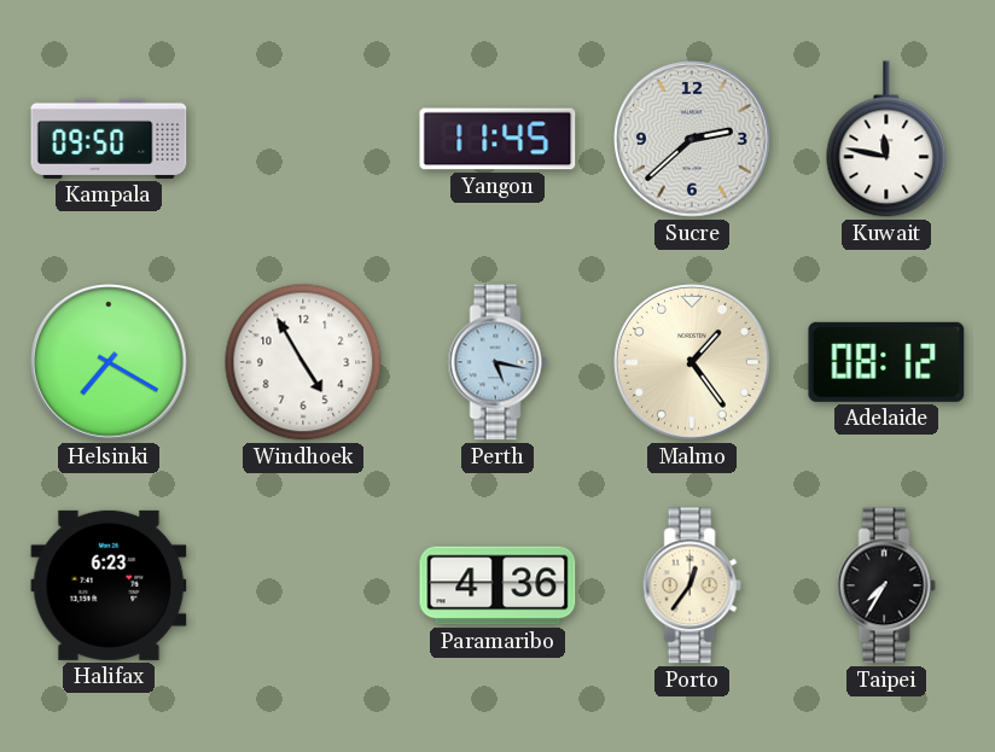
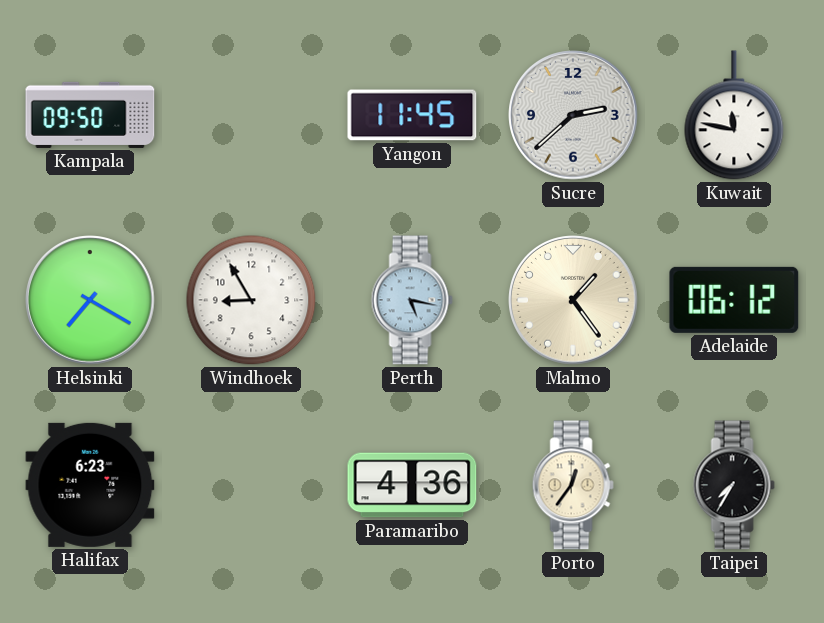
Windhoek: 4:55 -> 8:55
Adelaide: 08:12 -> 06:12
